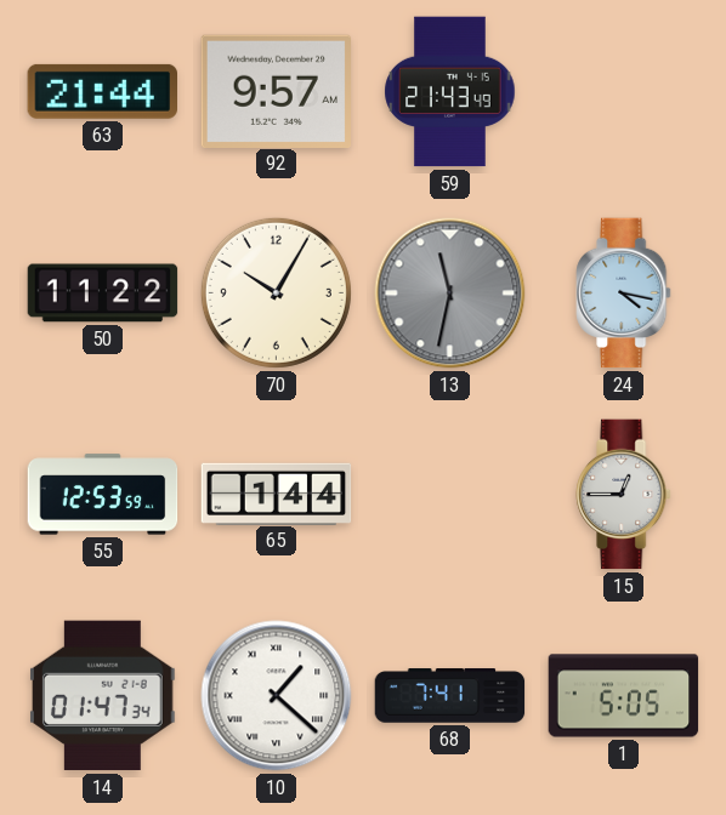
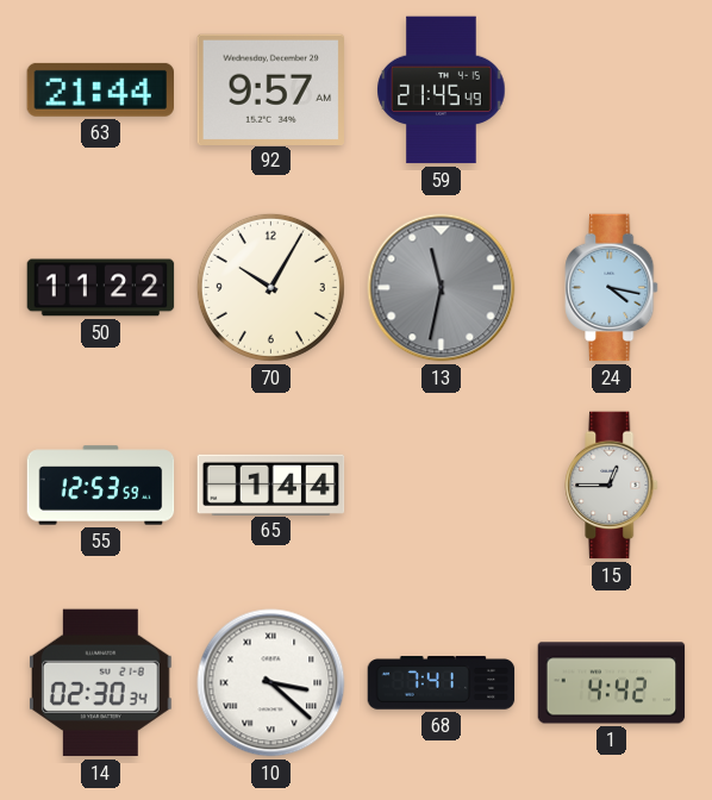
59: 21:43 -> 21:45
14: 01:47 -> 02:30
10: 1:22 -> 3:22
1: 5:05 -> 4:42
